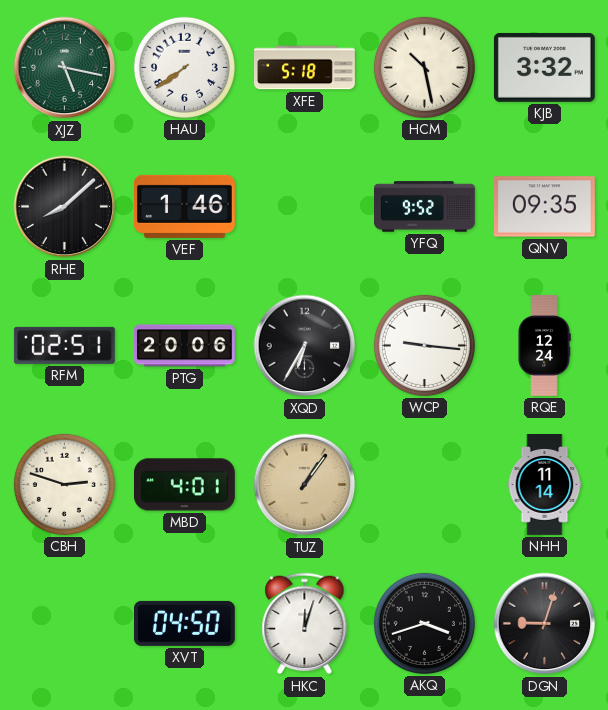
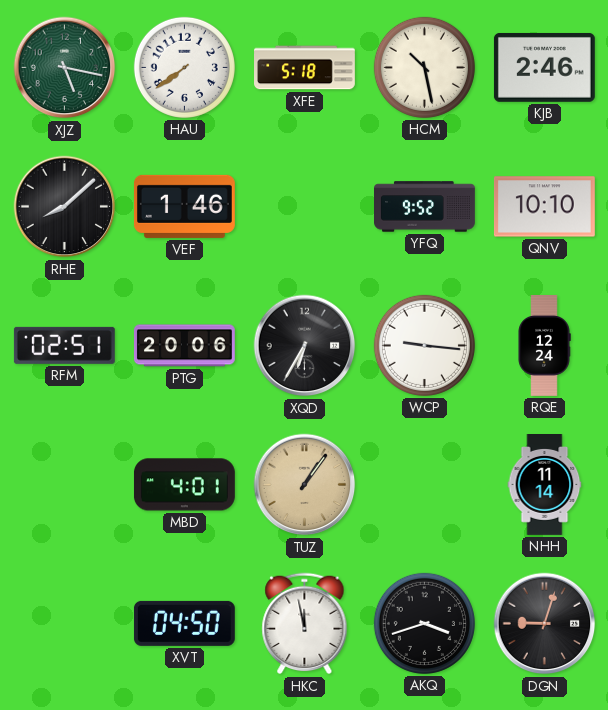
KJB: 3:32 -> 2:46
QNV: 09:35 -> 10:10
CBH: 2:48 -> none
HKC: 12:03 -> 11:58
